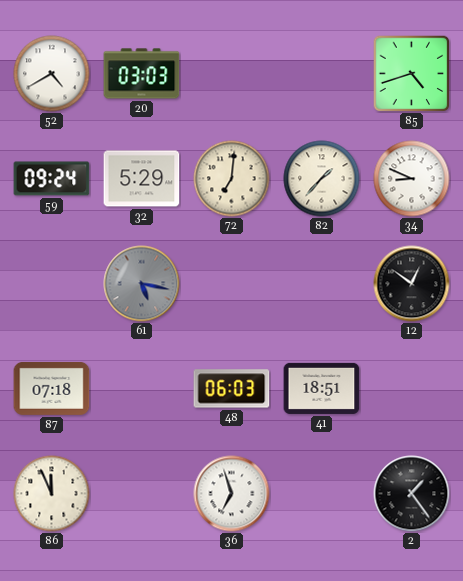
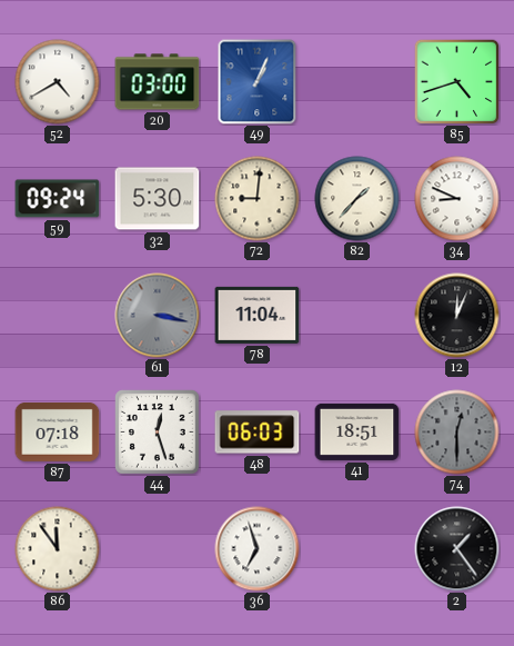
20: 03:03 -> 03:00
49: none -> 1:04
32: 5:29 -> 5:30
72: 7:01 -> 9:01
61: 5:17 -> 3:17
78: none -> 11:04
12: 12:51 -> 12:04
44: none -> 12:27
74: none -> 12:30
86: 11:56 -> 11:54
